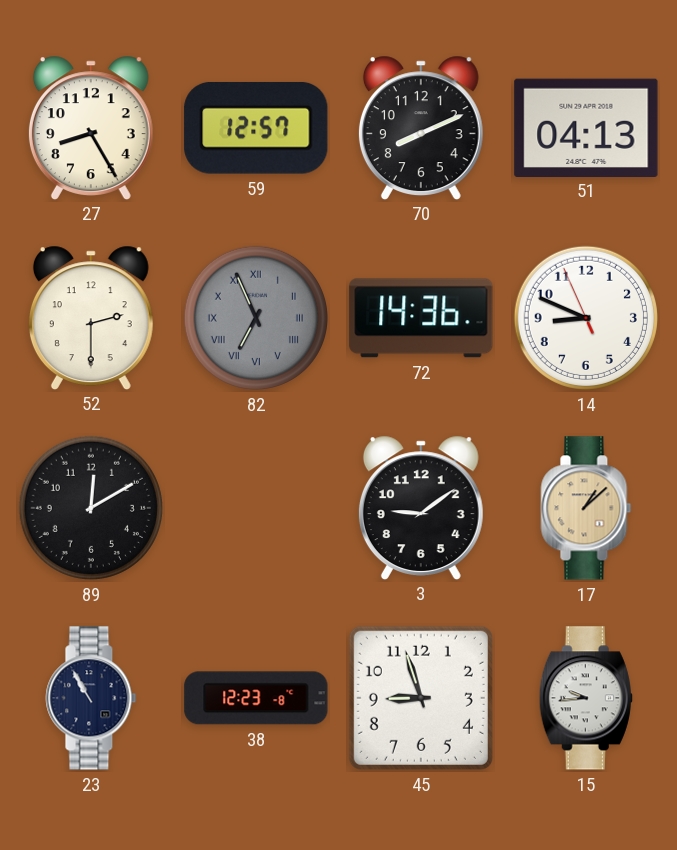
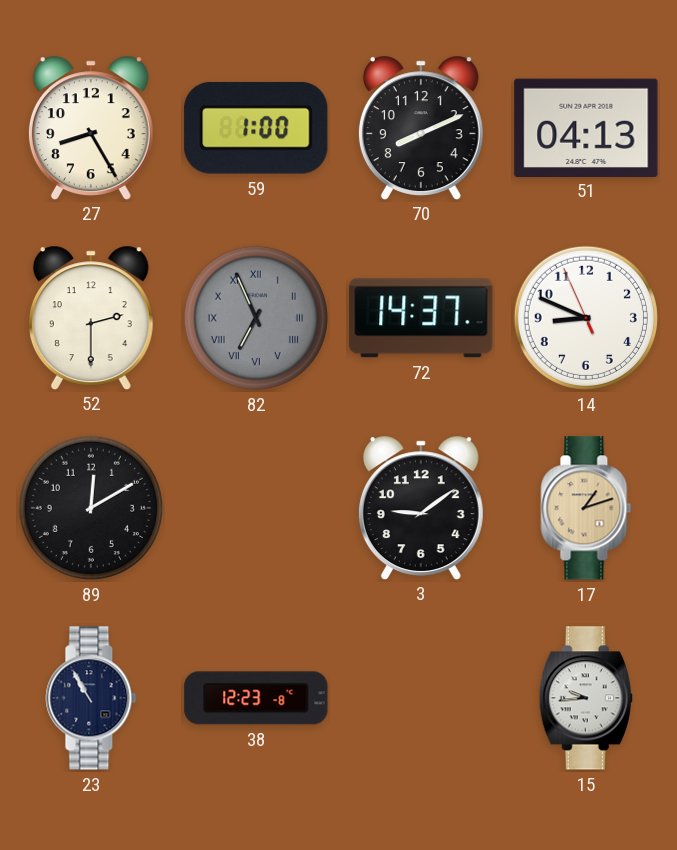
59: 12:57 -> 1:00
72: 14:36 -> 14:37
17: 1:08 -> 1:12
45: 8:57 -> none
